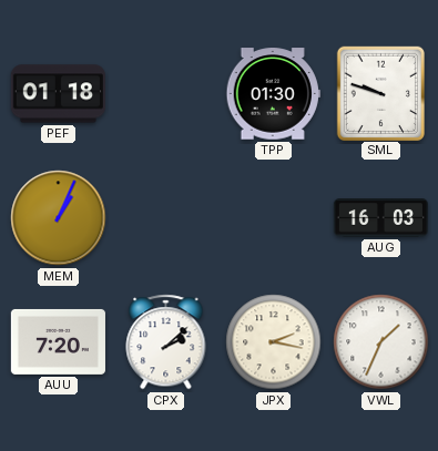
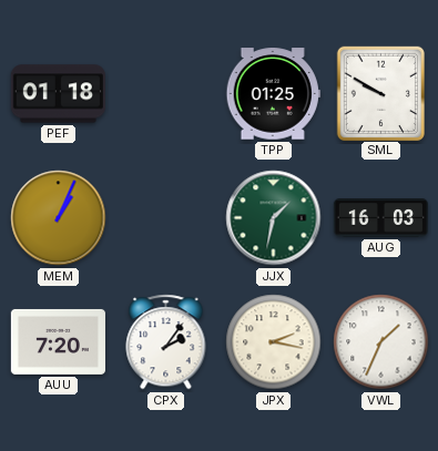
TPP: 01:30 -> 01:25
SML: 9:48 -> 9:50
JJX: none -> 1:32
CPX: 2:08 -> 2:06
